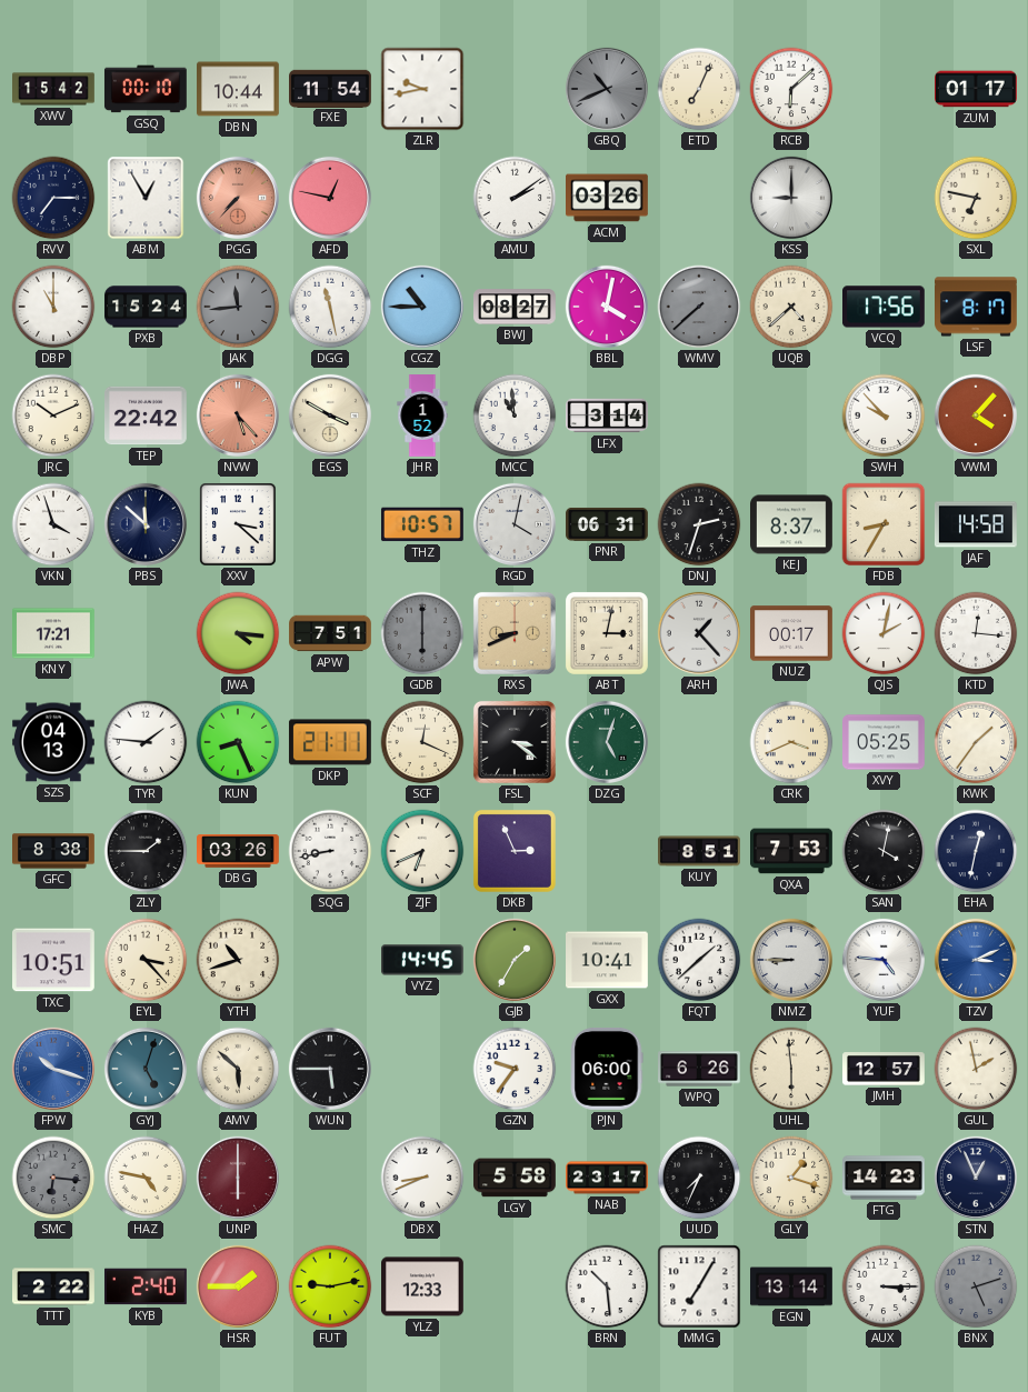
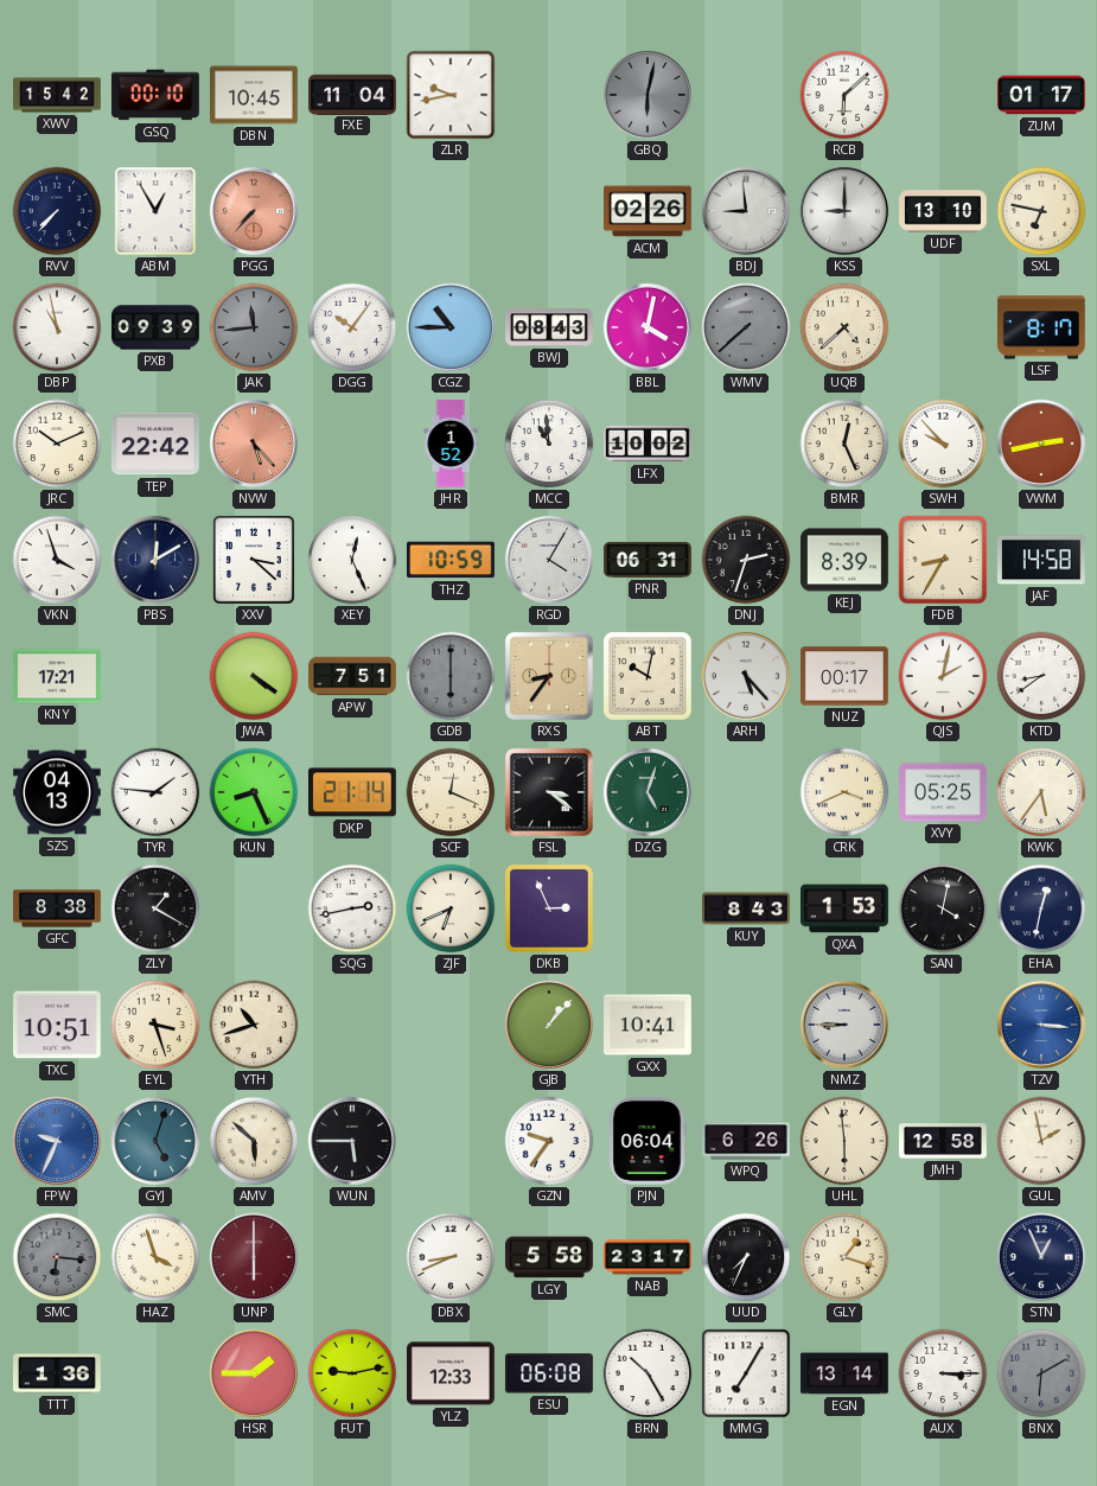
DBN: 10:44 -> 10:45
FXE: 11:54 -> 11:04
GBQ: 10:41 -> 6:02
ETD: 7:04 -> none
RVV: 7:15 -> 7:37
AFD: 12:47 -> none
AMU: 2:09 -> none
ACM: 03:26 -> 02:26
BDJ: none -> 8:59
UDF: none -> 13:10
DBP: 11:00 -> 10:58
PXB: 15:24 -> 09:39
DGG: 11:28 -> 10:06
BWJ: 08:27 -> 08:43
VCQ: 17:56 -> none
EGS: 3:50 -> none
LFX: 3:14 -> 10:02
BMR: none -> 12:26
VWM: 4:07 -> 2:43
PBS: 11:52 -> 12:10
XEY: none -> 12:26
THZ: 10:57 -> 10:59
RGD: 4:02 -> 4:05
KEJ: 8:37 -> 8:39
JWA: 4:16 -> 4:21
RXS: 8:41 -> 8:36
ABT: 3:02 -> 10:02
ARH: 1:23 -> 5:23
KTD: 12:16 -> 8:39
DKP: 21:11 -> 21:14
KWK: 1:36 -> 5:36
ZLY: 1:45 -> 1:20
DBG: 03:26 -> none
SQG: 8:43 -> 2:43
KUY: 8:51 -> 8:43
QXA: 7:53 -> 1:53
EYL: 3:23 -> 3:27
VYZ: 14:45 -> none
GJB: 1:35 -> 1:07
FQT: 1:38 -> none
YUF: 4:46 -> none
TZV: 3:11 -> 3:16
FPW: 10:18 -> 9:34
PJN: 06:00 -> 06:04
JMH: 12:57 -> 12:58
HAZ: 4:47 -> 3:57
FTG: 14:23 -> none
TTT: 2:22 -> 1:36
KYB: 2:40 -> none
ESU: none -> 06:08
BRN: 10:29 -> 10:25
BNX: 5:12 -> 6:10
